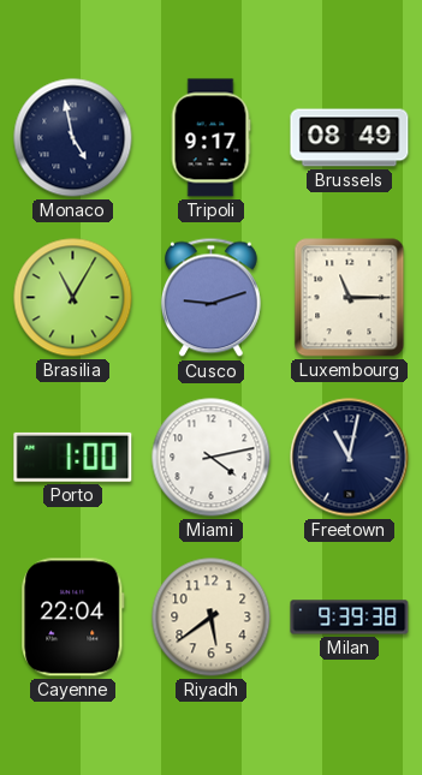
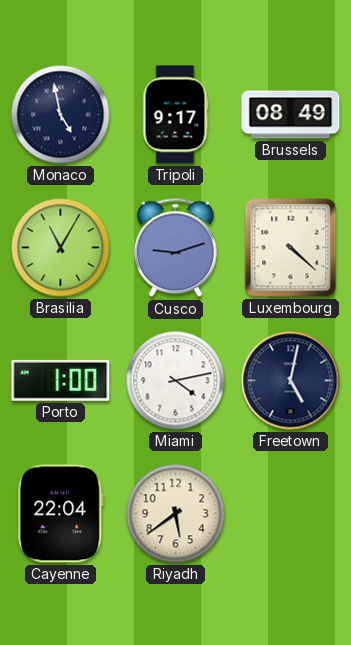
Luxembourg: 11:15 -> 4:22
Freetown: 11:02 -> 5:02
Milan: 9:39 -> none
